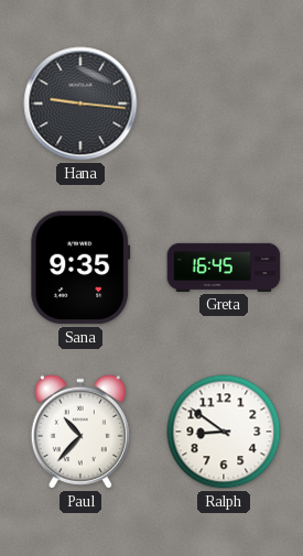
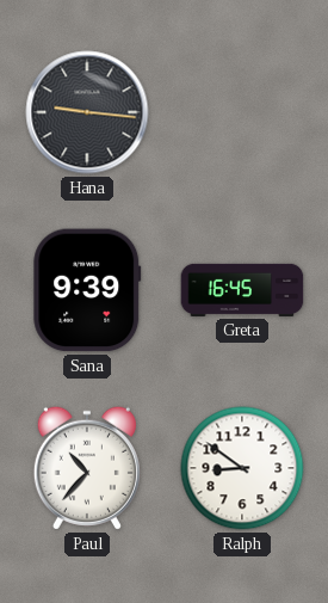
Sana: 9:35 -> 9:39
